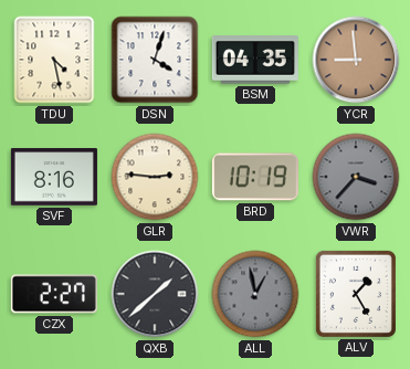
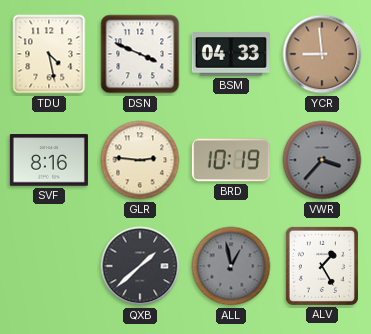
DSN: 4:03 -> 3:49
BSM: 04:35 -> 04:33
CZX: 2:27 -> none
